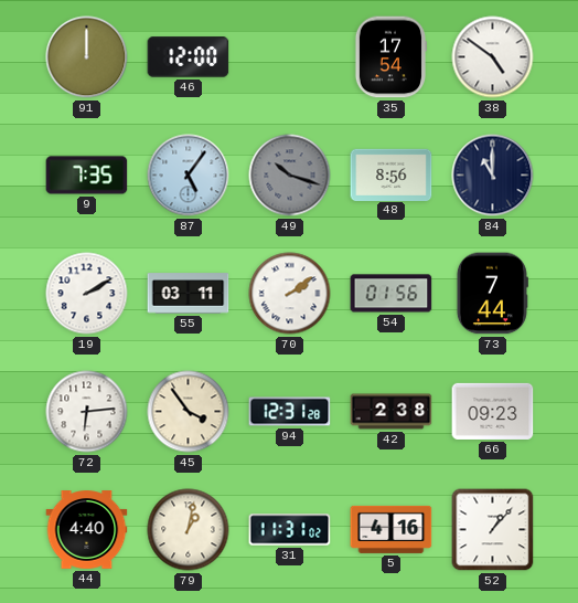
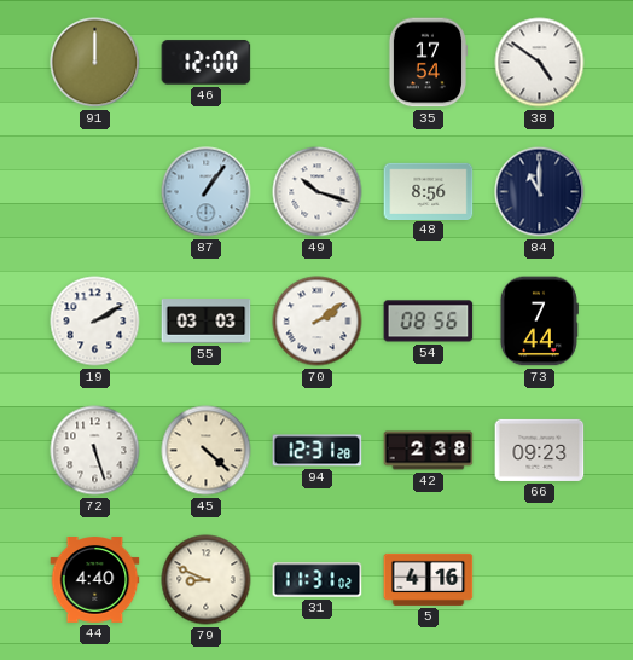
9: 7:35 -> none
87: 5:06 -> 1:06
49 dial: grey -> white
55: 03:11 -> 03:03
54: 01:56 -> 08:56
72: 6:14 -> 5:27
45: 3:54 -> 4:22
79: 1:02 -> 8:49
52: 1:07 -> none
